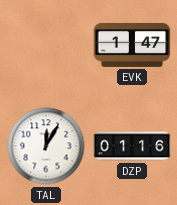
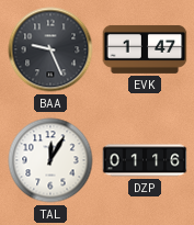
BAA: none -> 9:26
